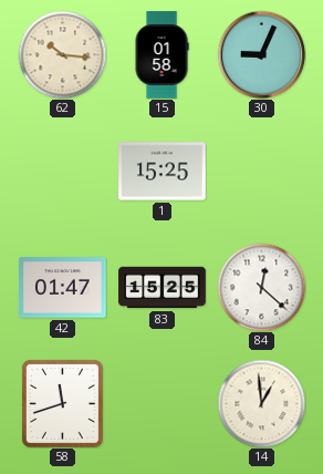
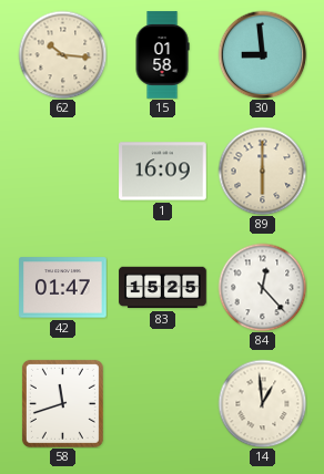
30: 9:04 -> 8:59
1: 15:25 -> 16:09
89: none -> 6:00
84: 12:22 -> 12:23
